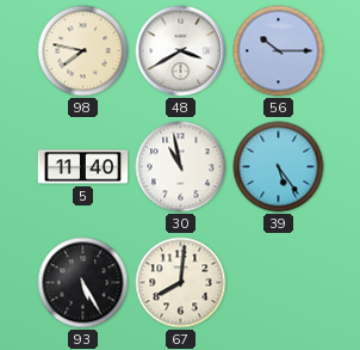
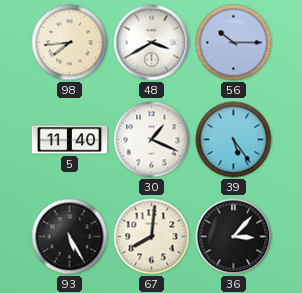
98: 7:47 -> 7:44
30: 10:58 -> 1:19
36: none -> 3:07
